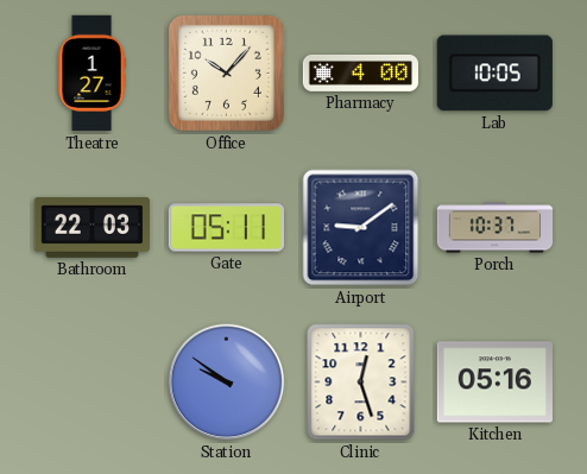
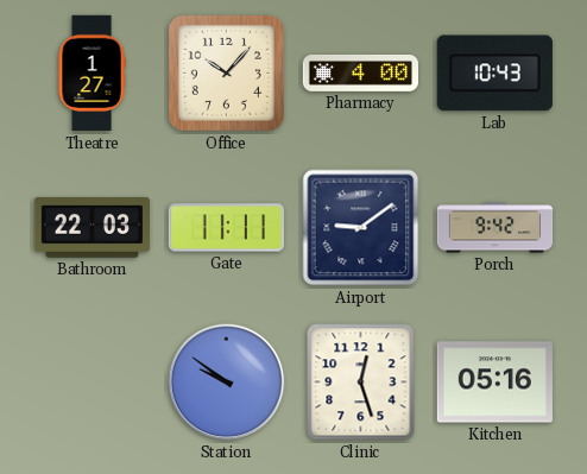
Lab: 10:05 -> 10:43
Gate: 05:11 -> 11:11
Porch: 10:37 -> 9:42
